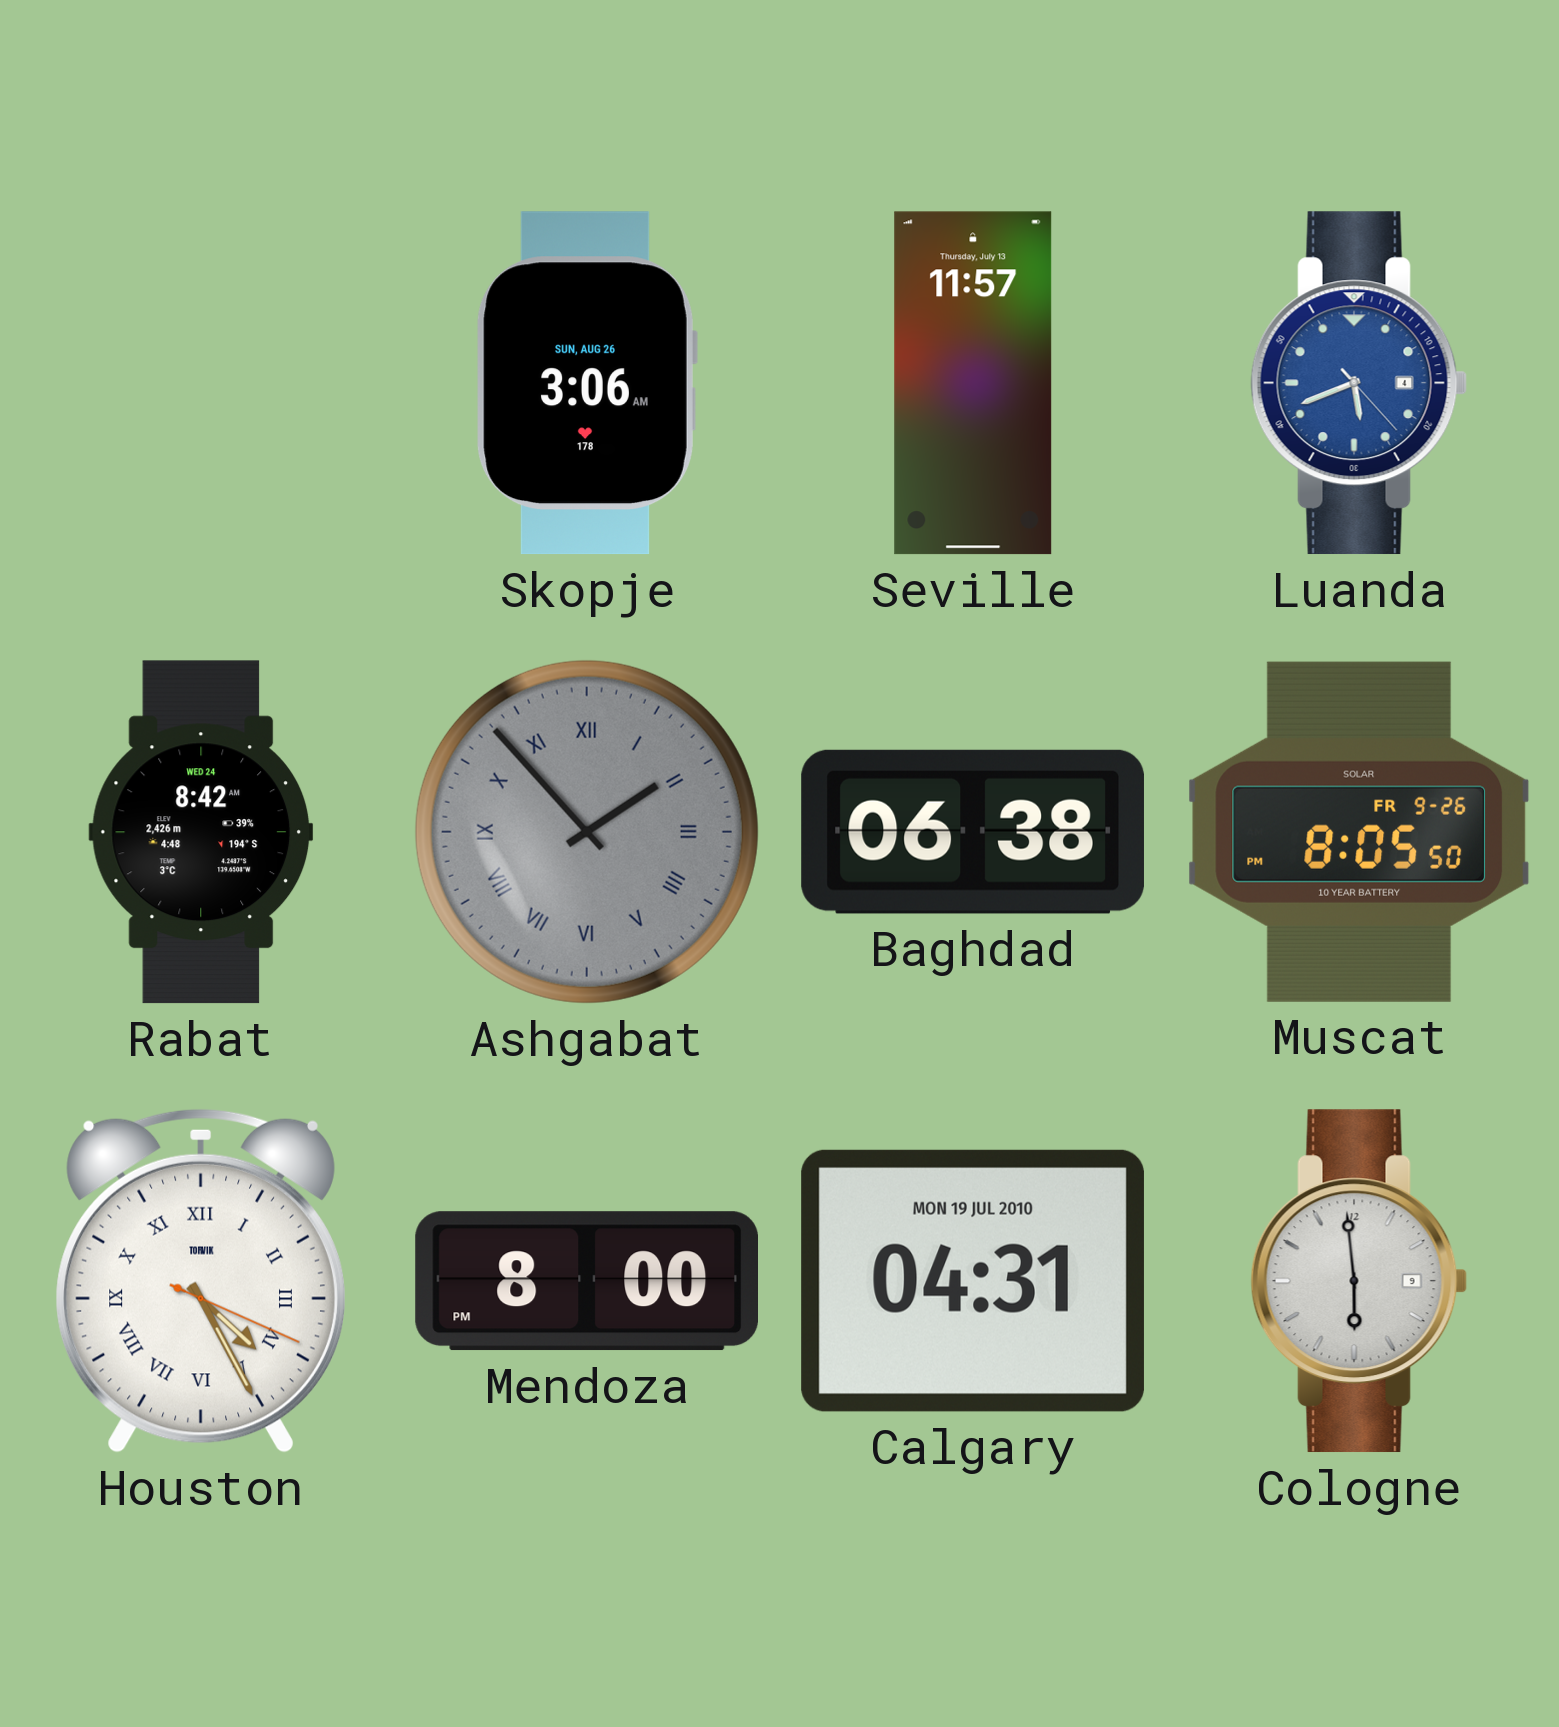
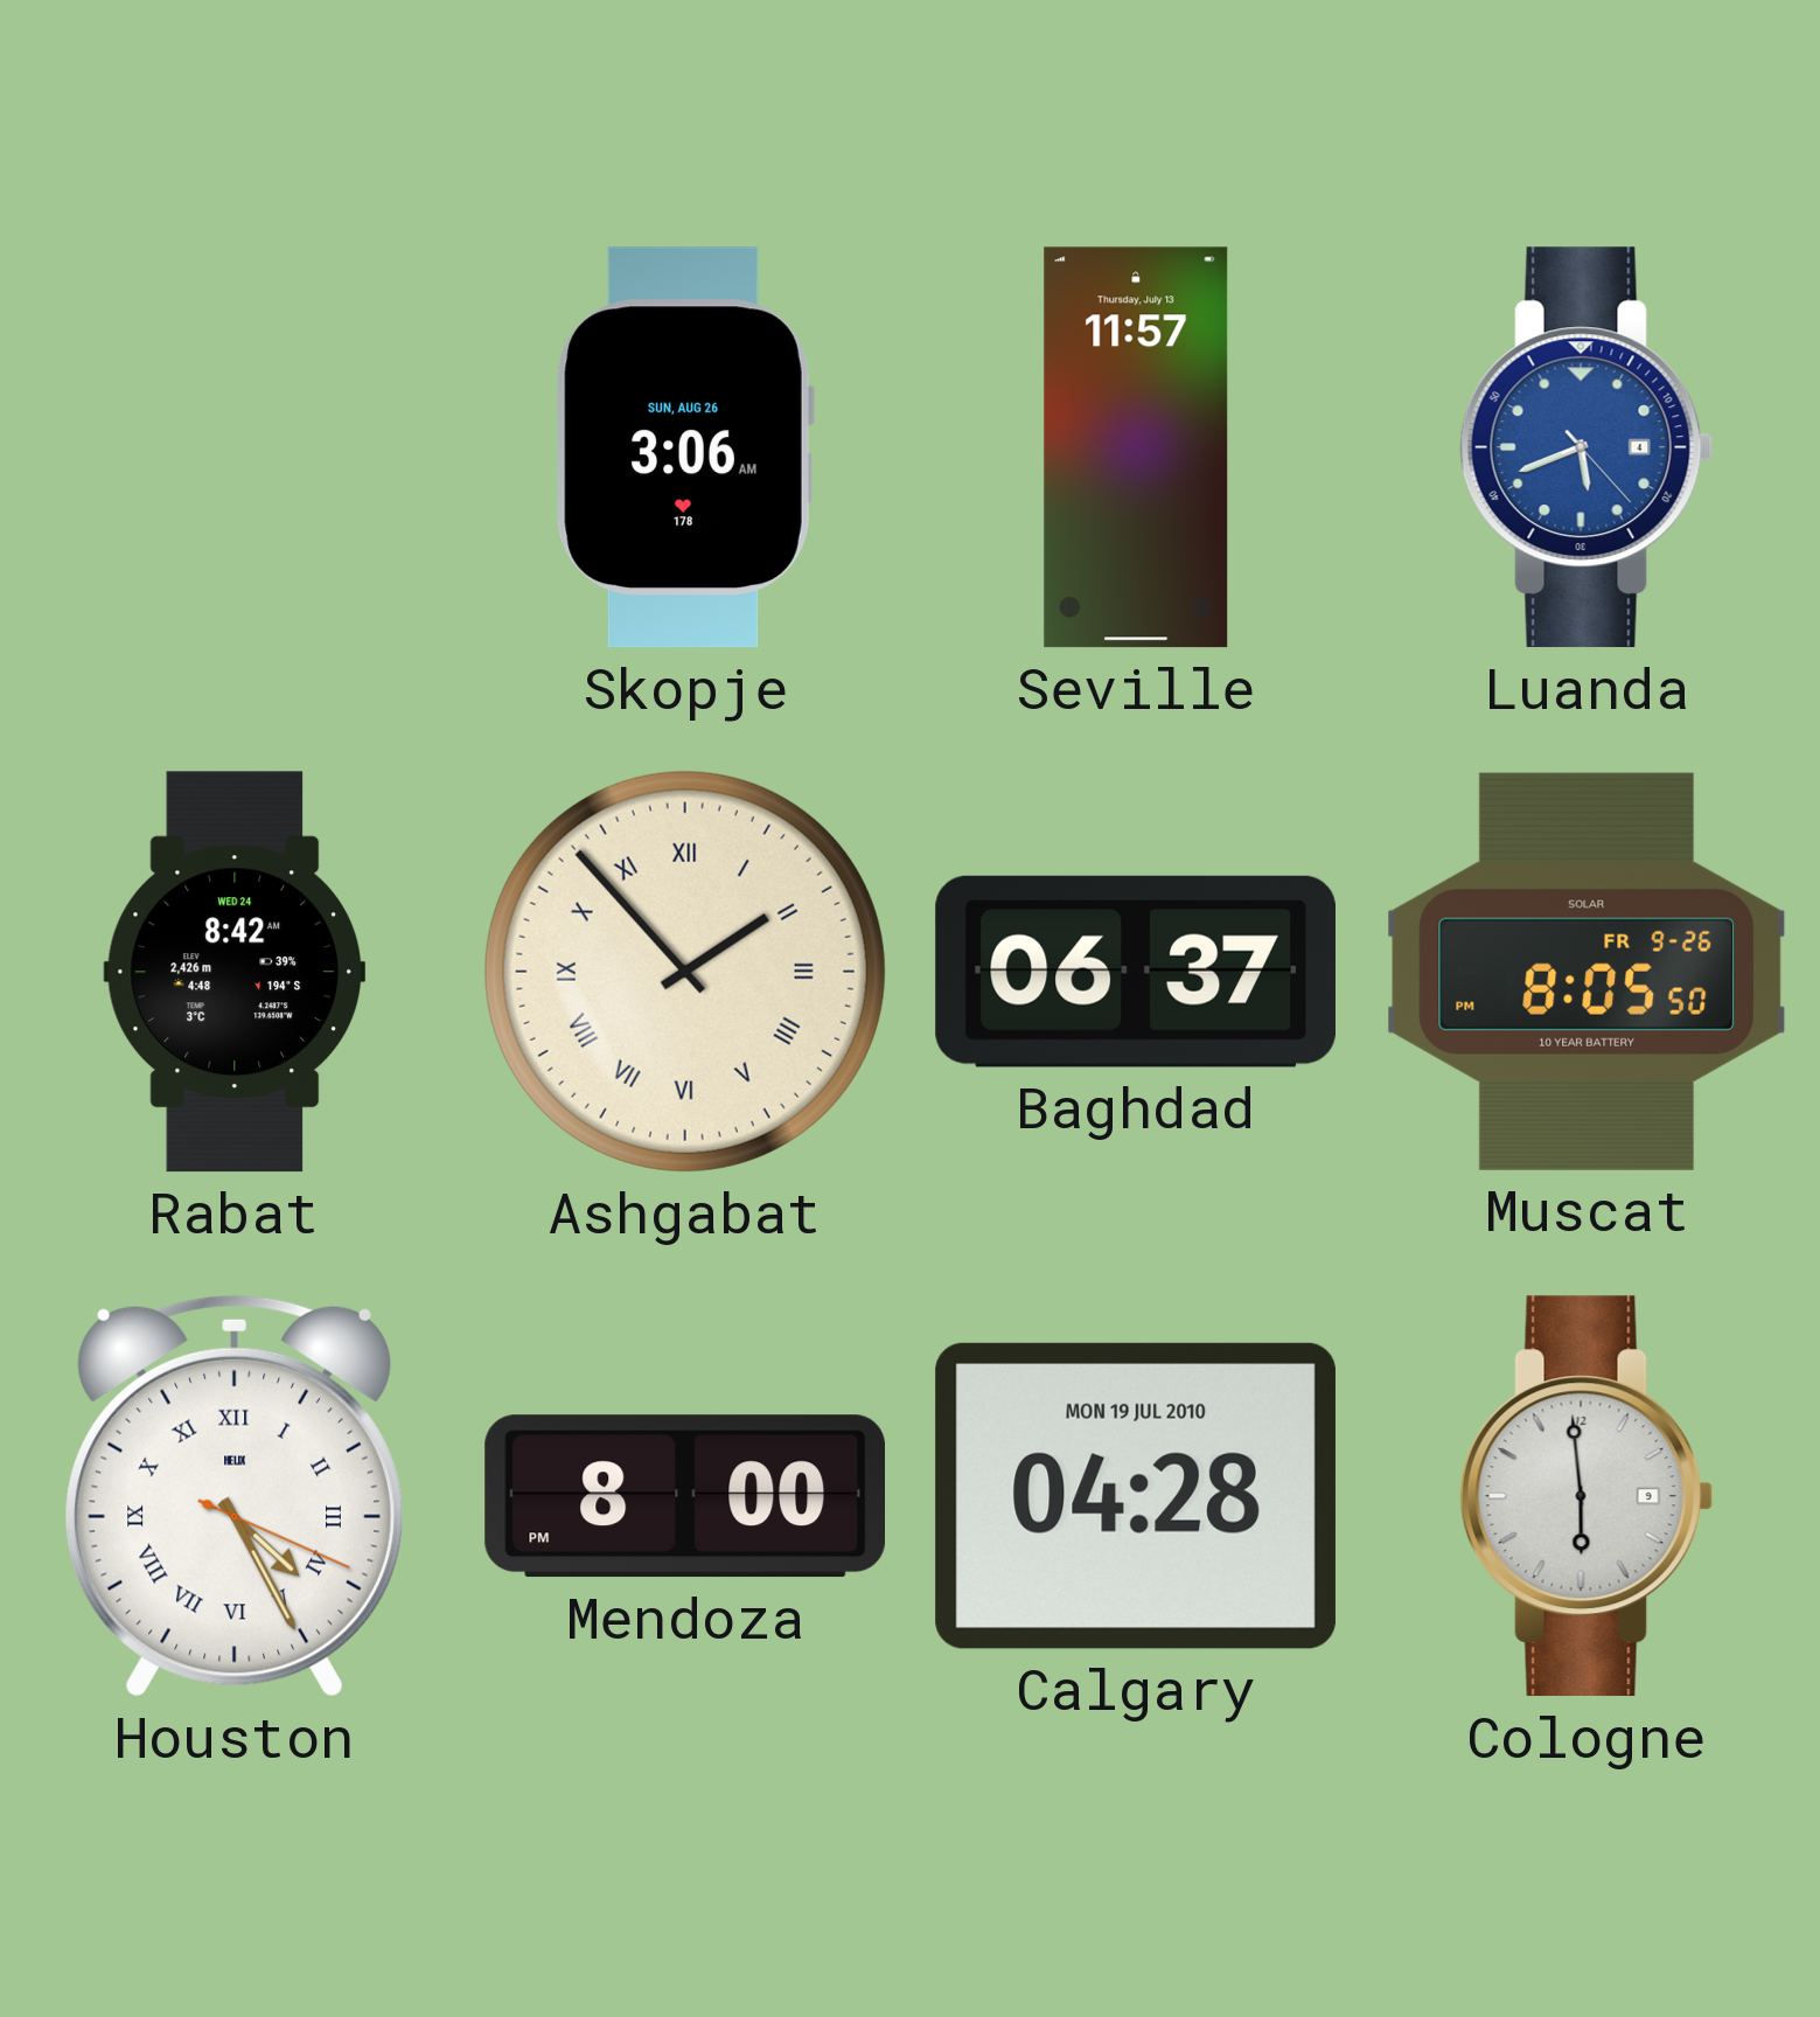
Ashgabat dial: grey -> cream
Baghdad: 06:38 -> 06:37
Houston brand: TORVIK -> HELIX
Calgary: 04:31 -> 04:28
